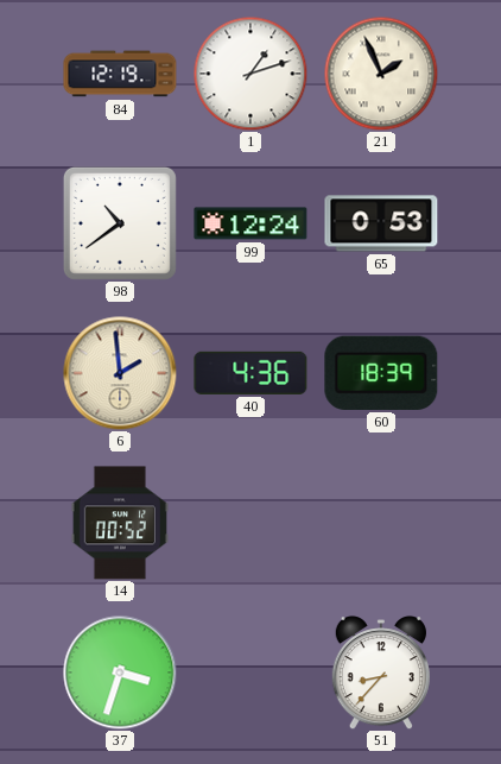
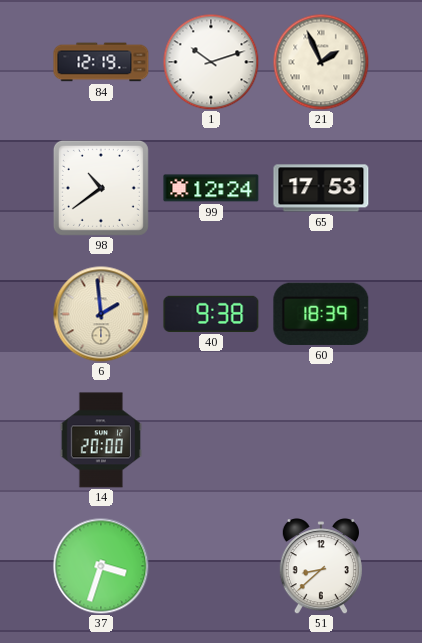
1: 1:12 -> 10:12
65: 0:53 -> 17:53
40: 4:36 -> 9:38
14: 00:52 -> 20:00
51: 8:37 -> 8:38
